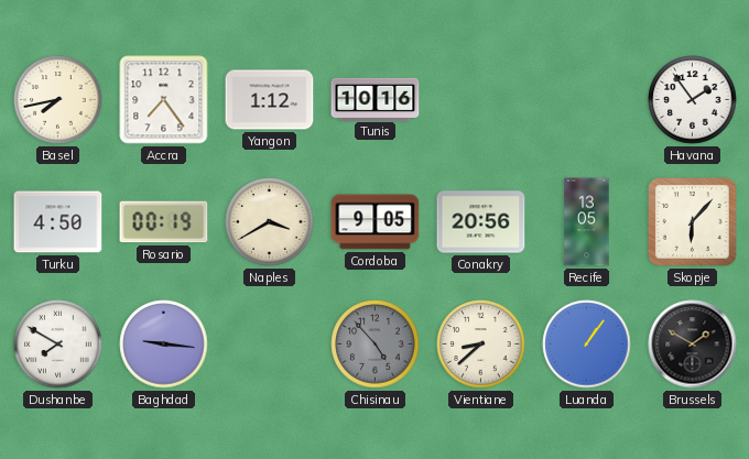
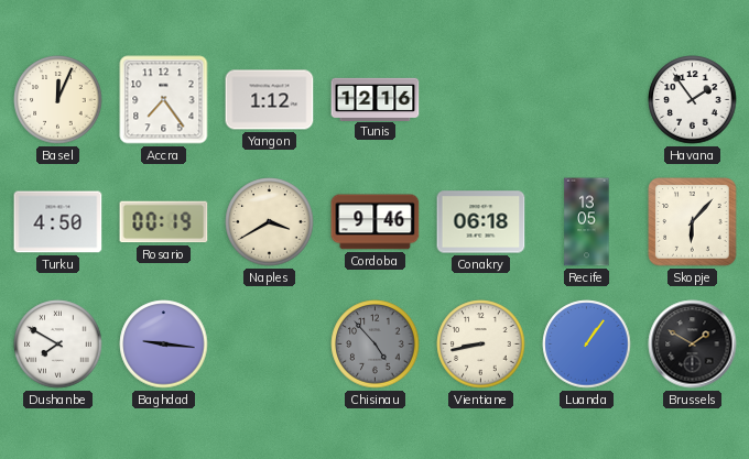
Basel: 7:43 -> 12:04
Tunis: 10:16 -> 12:16
Cordoba: 9:05 -> 9:46
Conakry: 20:56 -> 06:18
Vientiane: 8:38 -> 8:43
